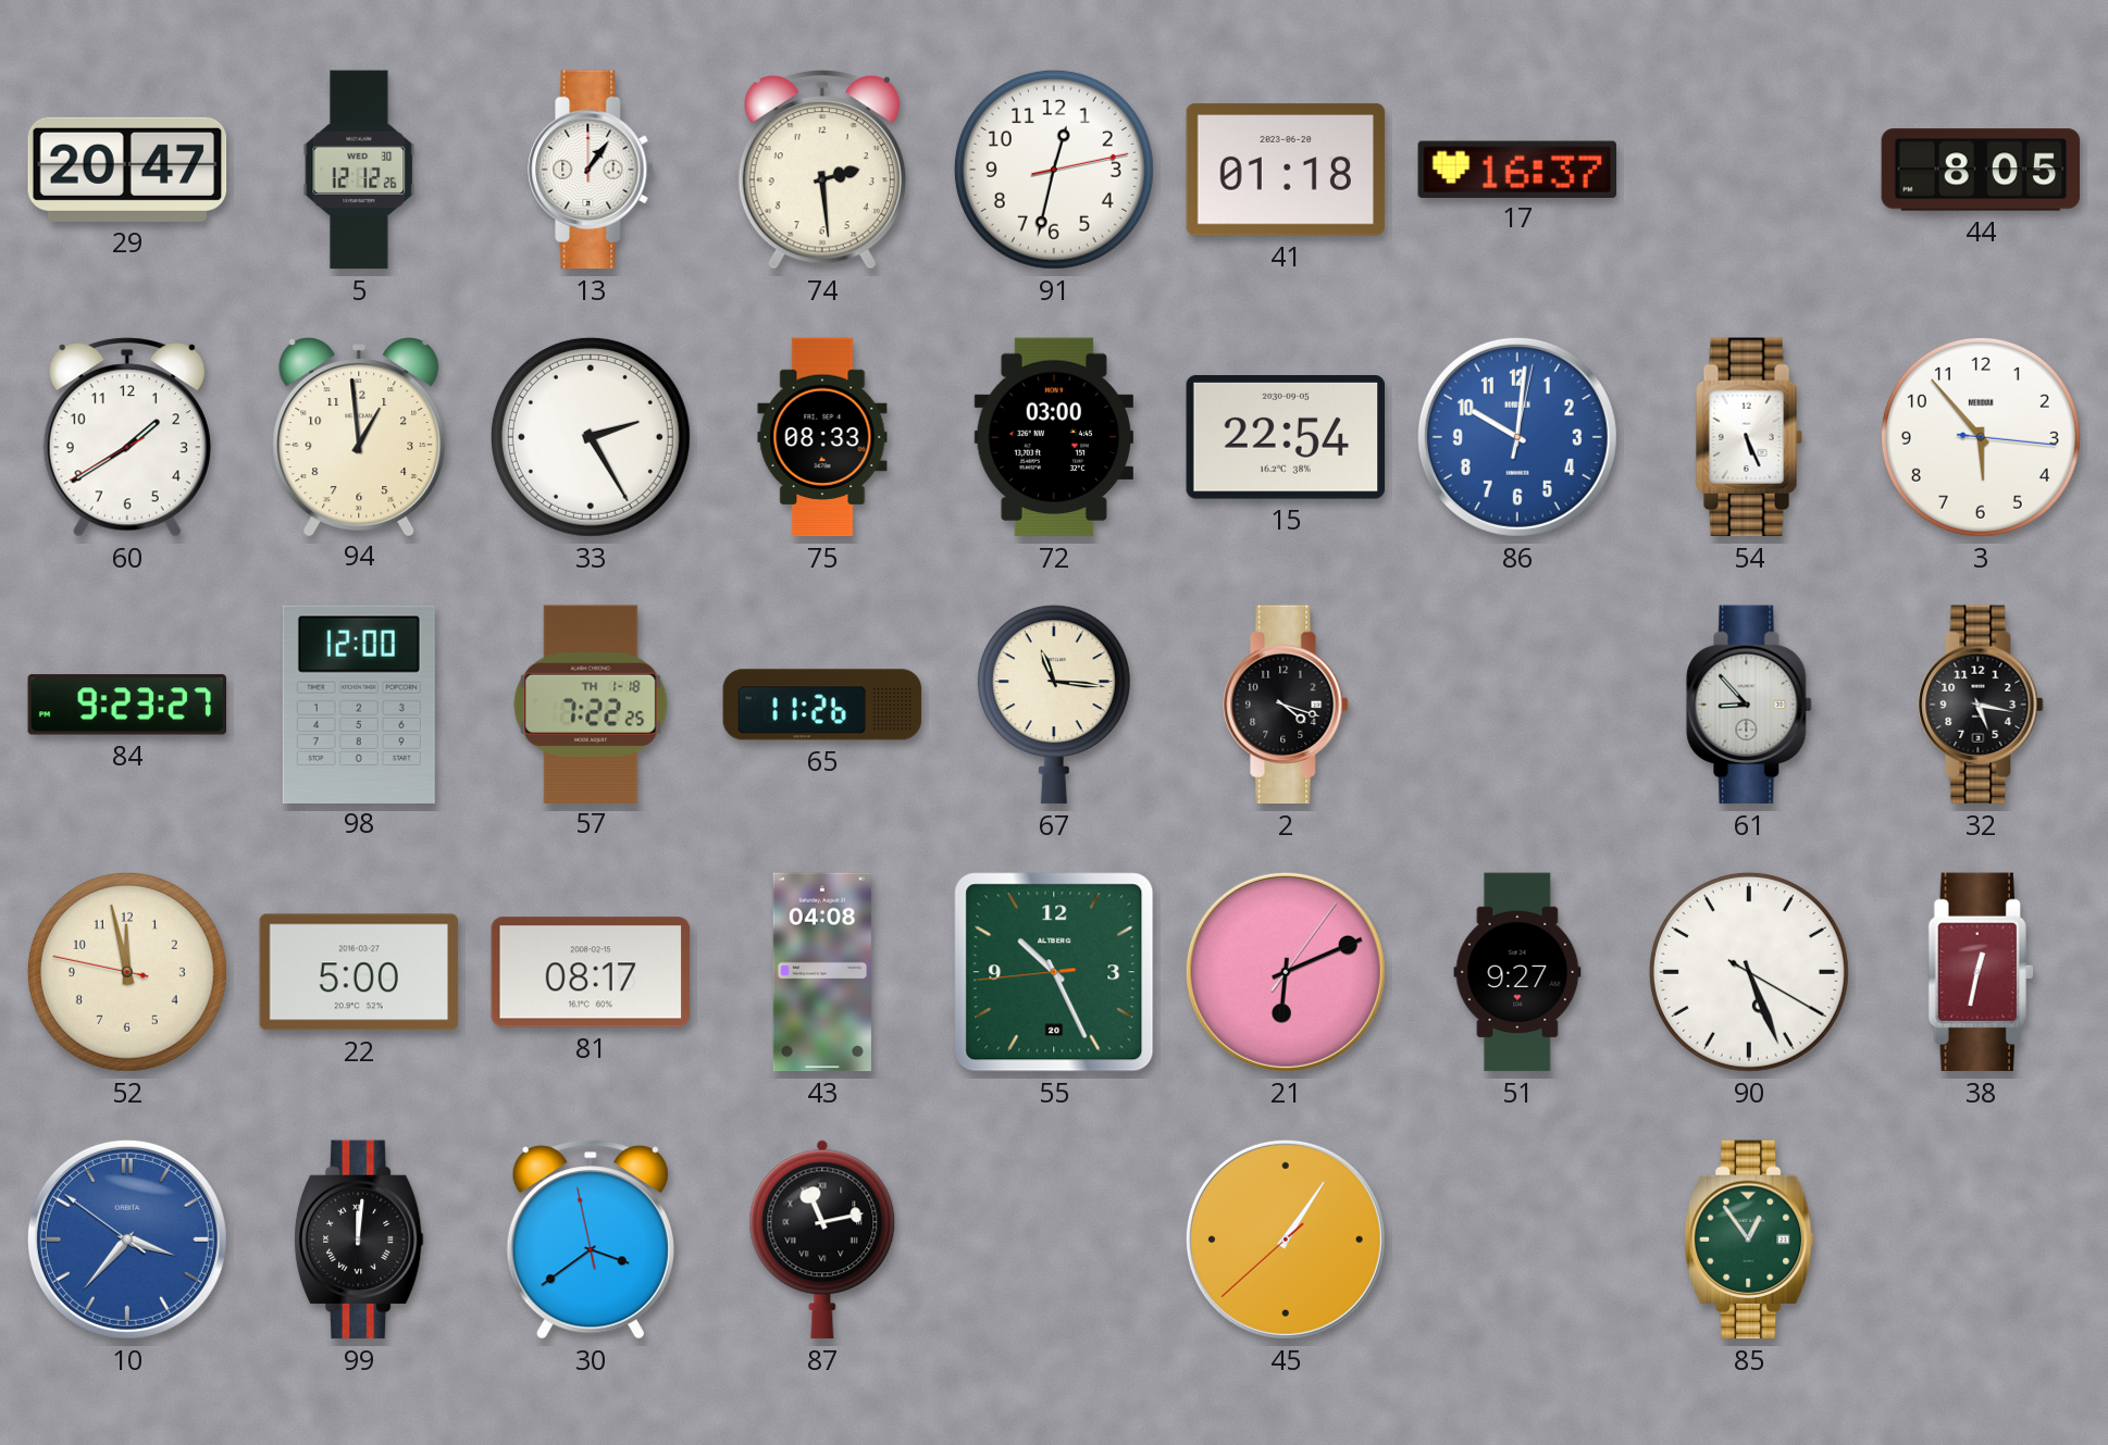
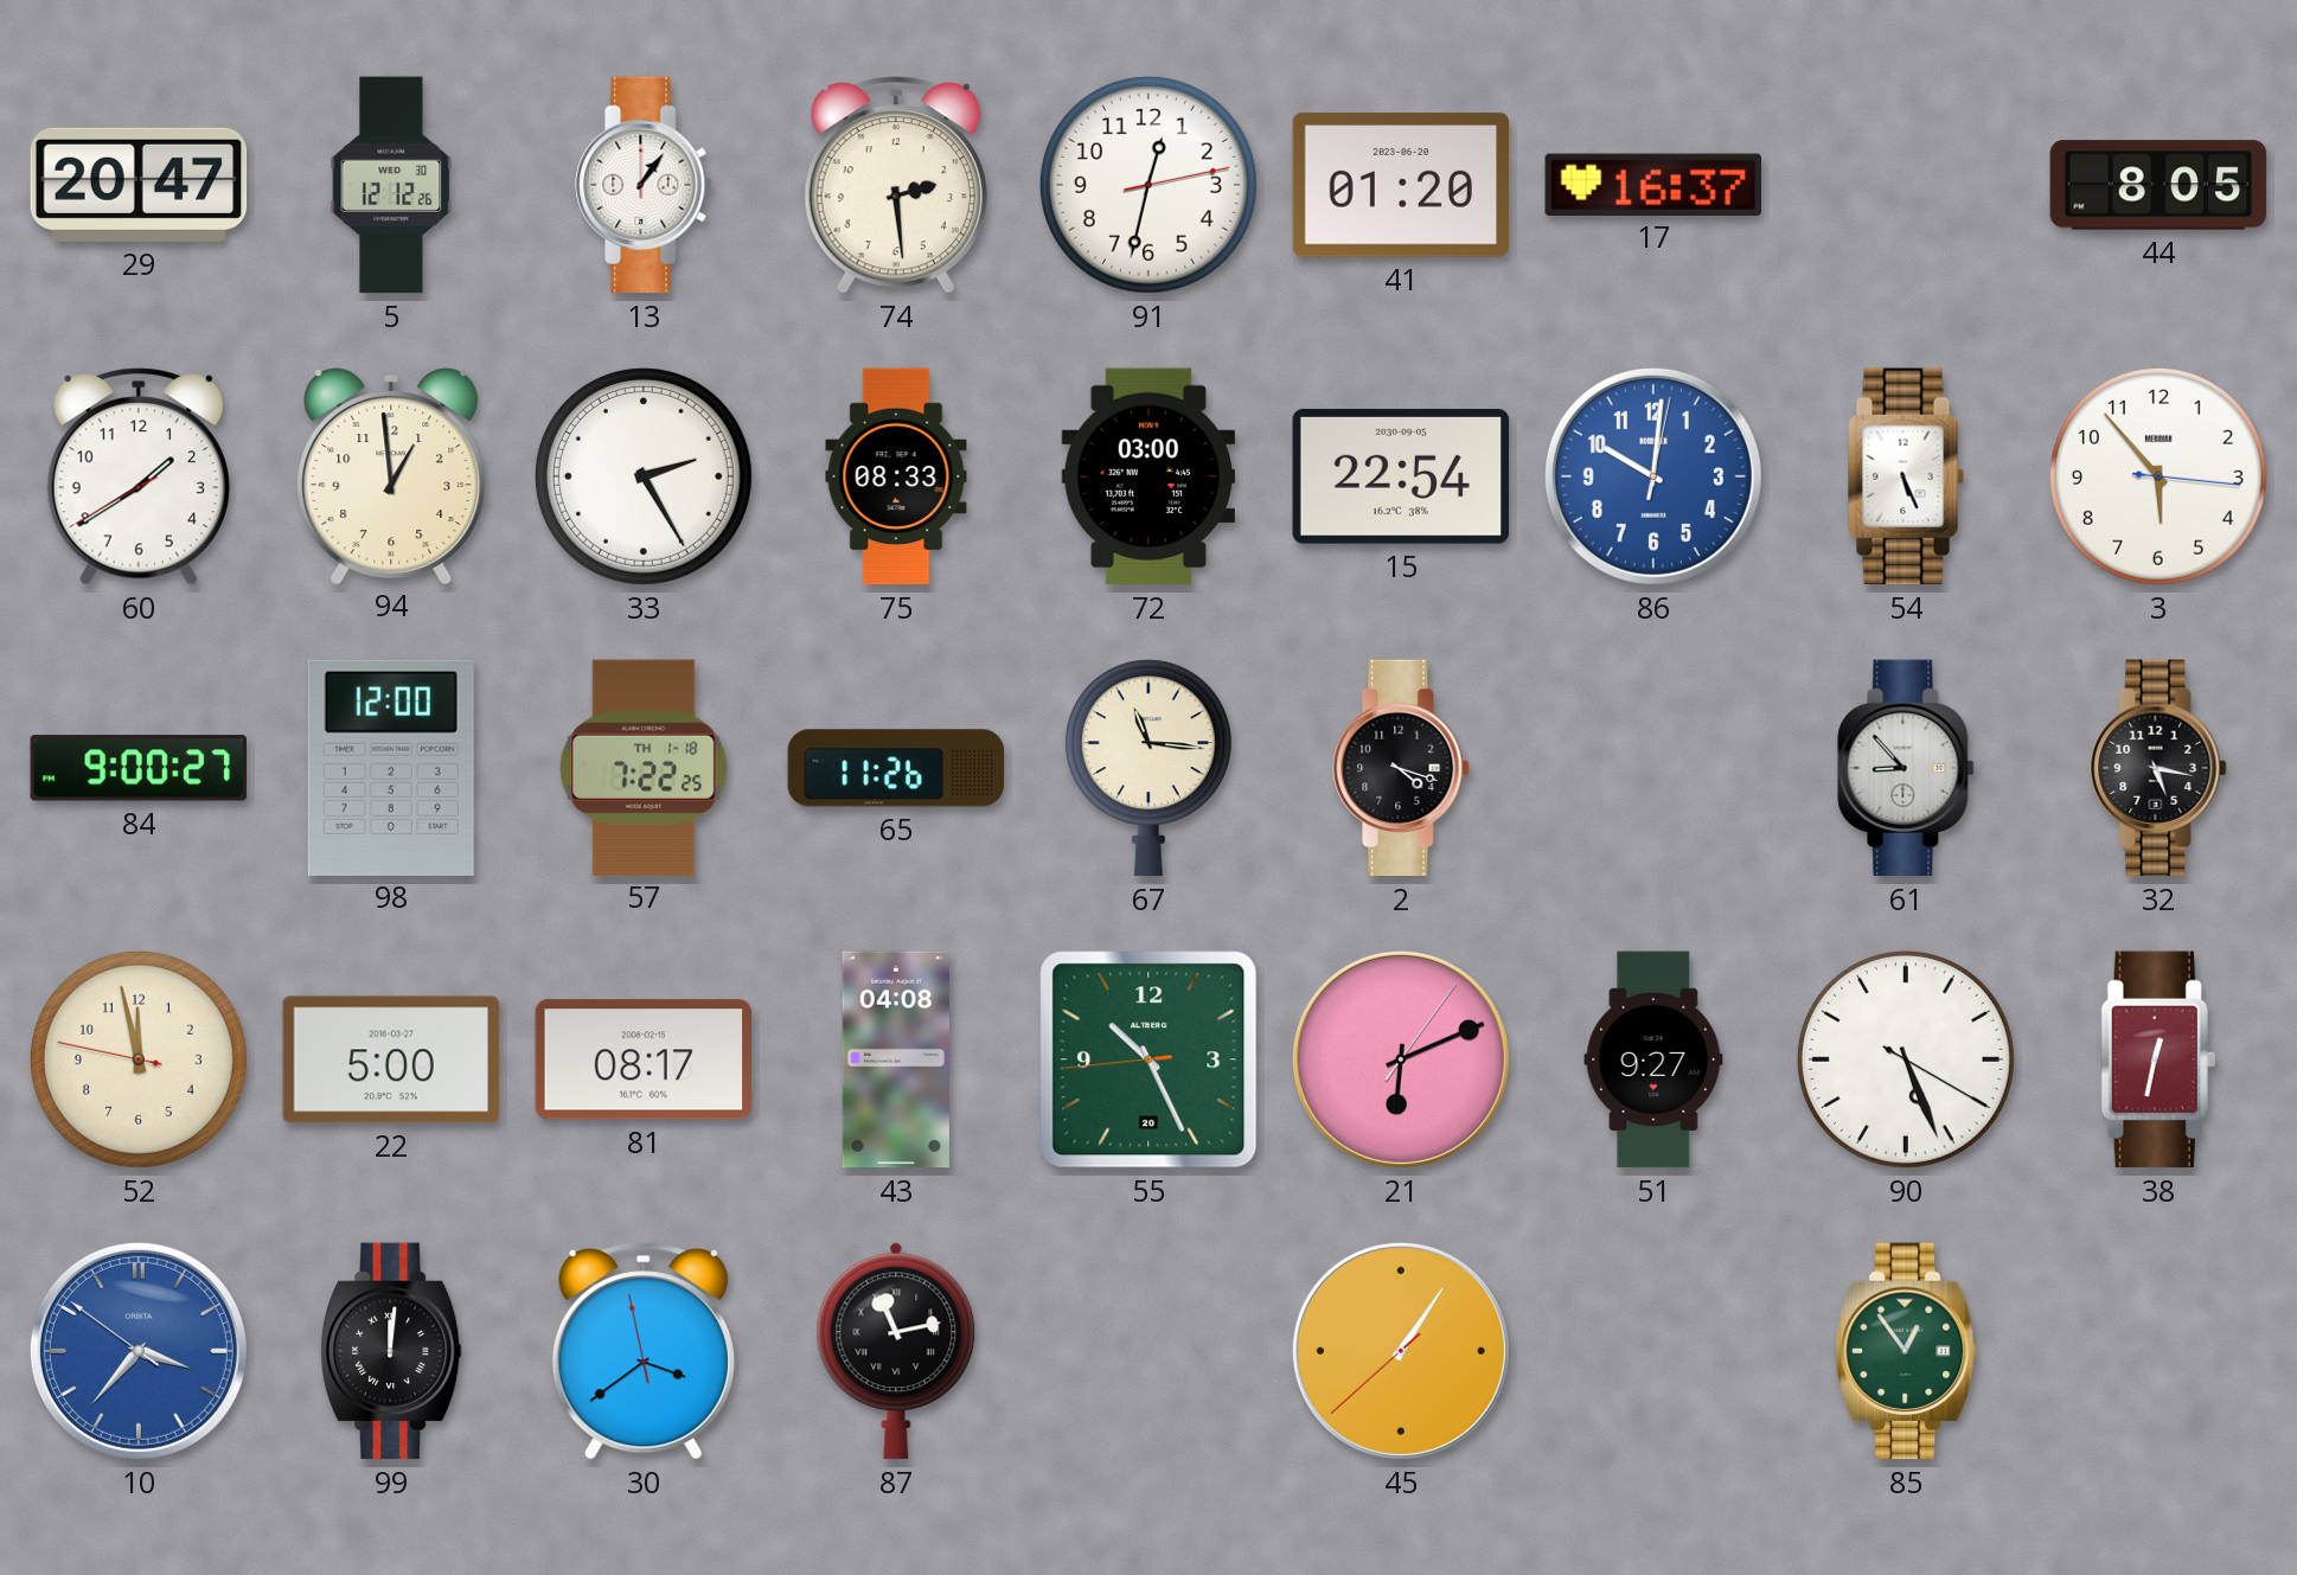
41: 01:18 -> 01:20
84: 9:23 -> 9:00
